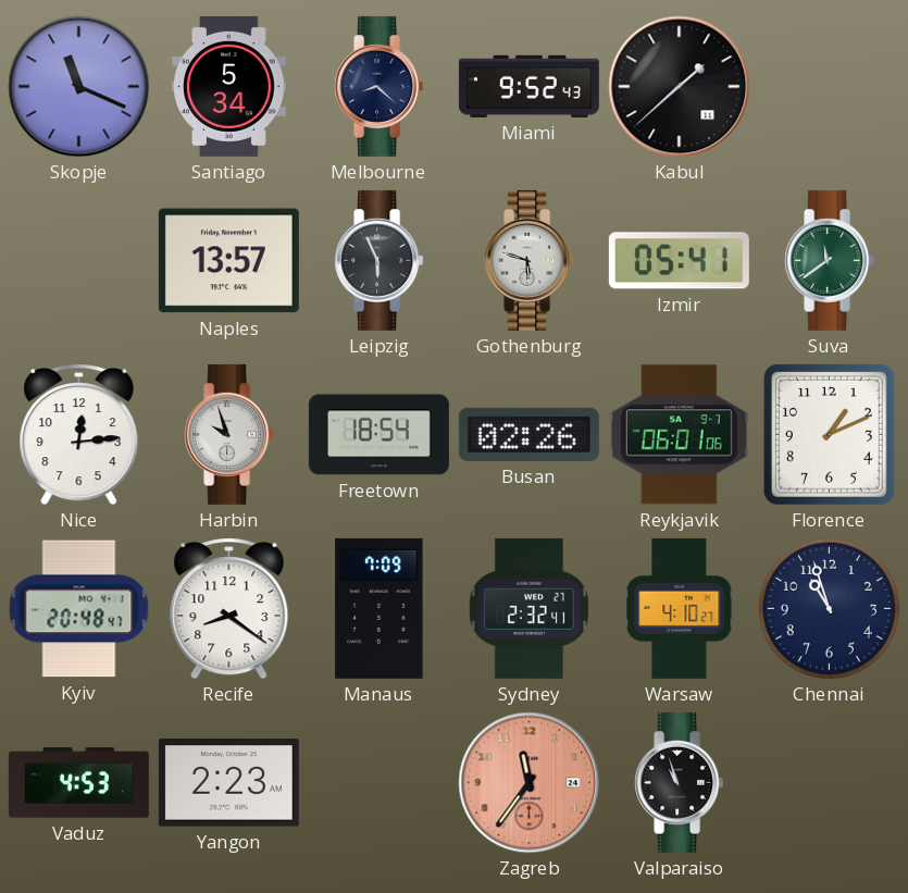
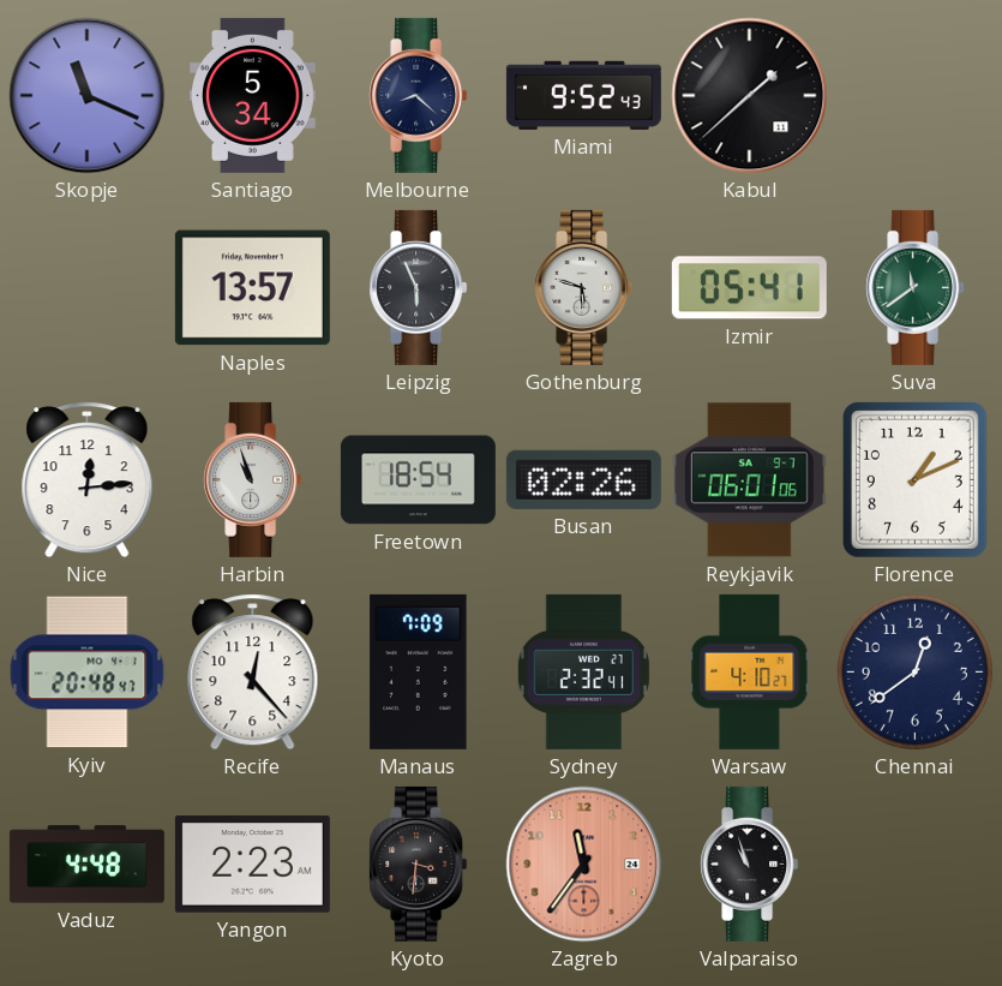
Harbin: 9:57 -> 10:57
Recife: 8:21 -> 12:23
Chennai: 10:57 -> 12:39
Vaduz: 4:53 -> 4:48
Kyoto: none -> 3:31
